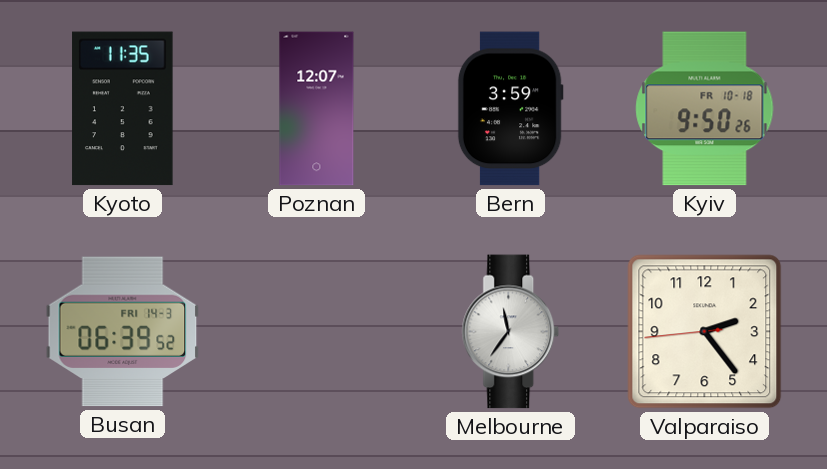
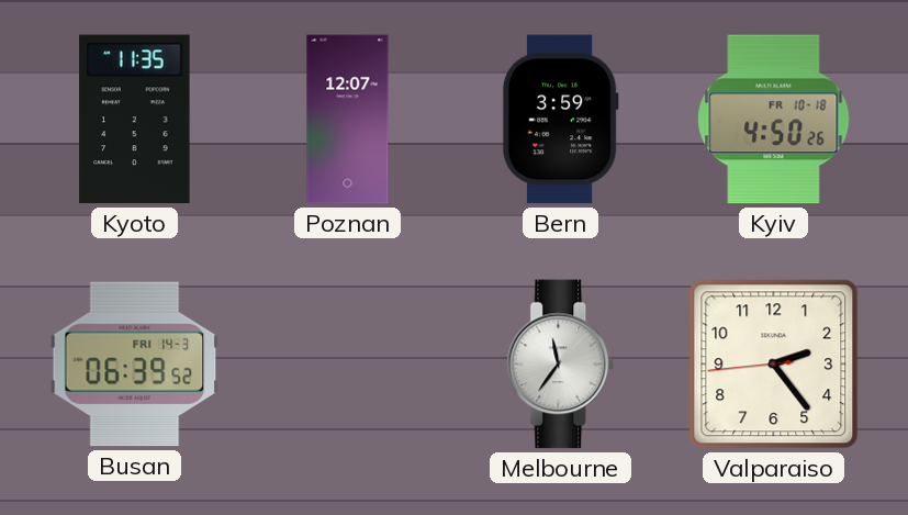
Kyiv: 9:50 -> 4:50
